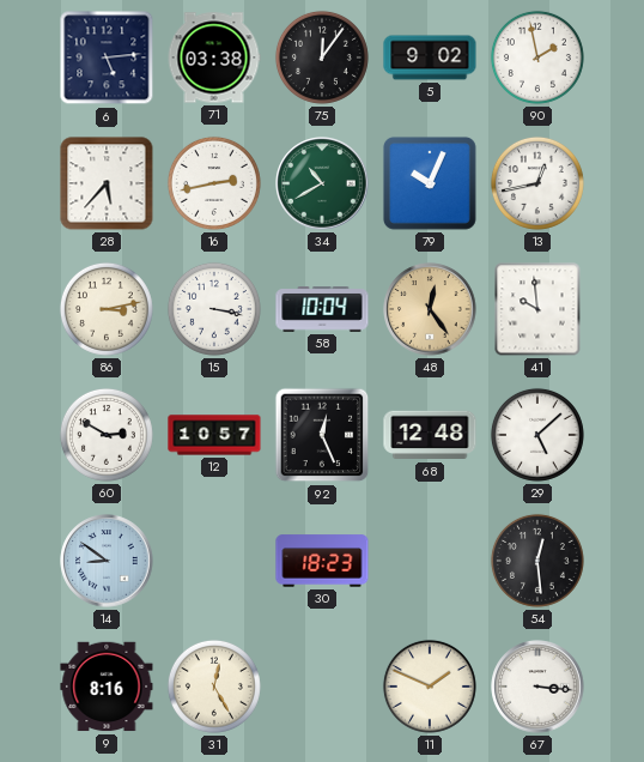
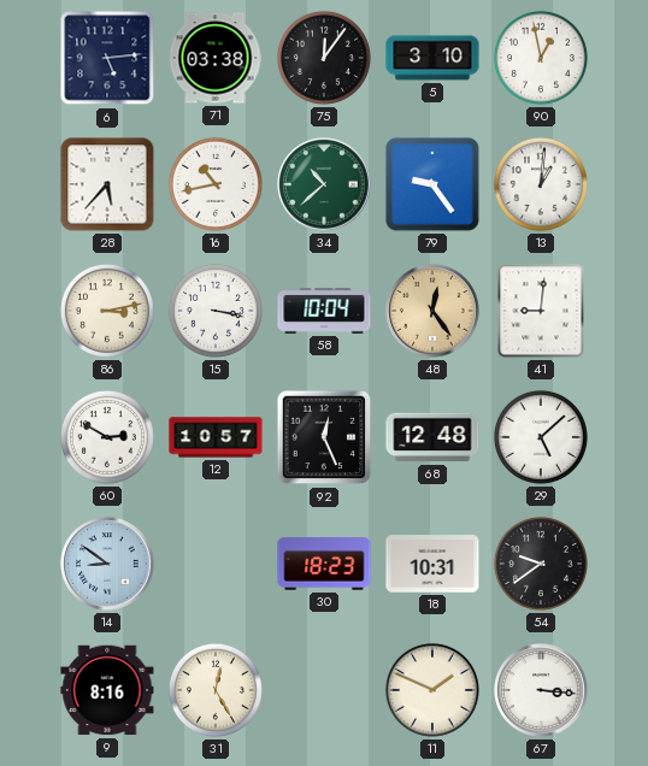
5: 9:02 -> 3:10
90: 1:58 -> 12:58
16: 2:43 -> 10:43
34: 10:40 -> 10:38
79: 10:04 -> 9:24
13: 12:43 -> 1:01
41: 9:59 -> 9:01
18: none -> 10:31
54: 12:29 -> 9:39
